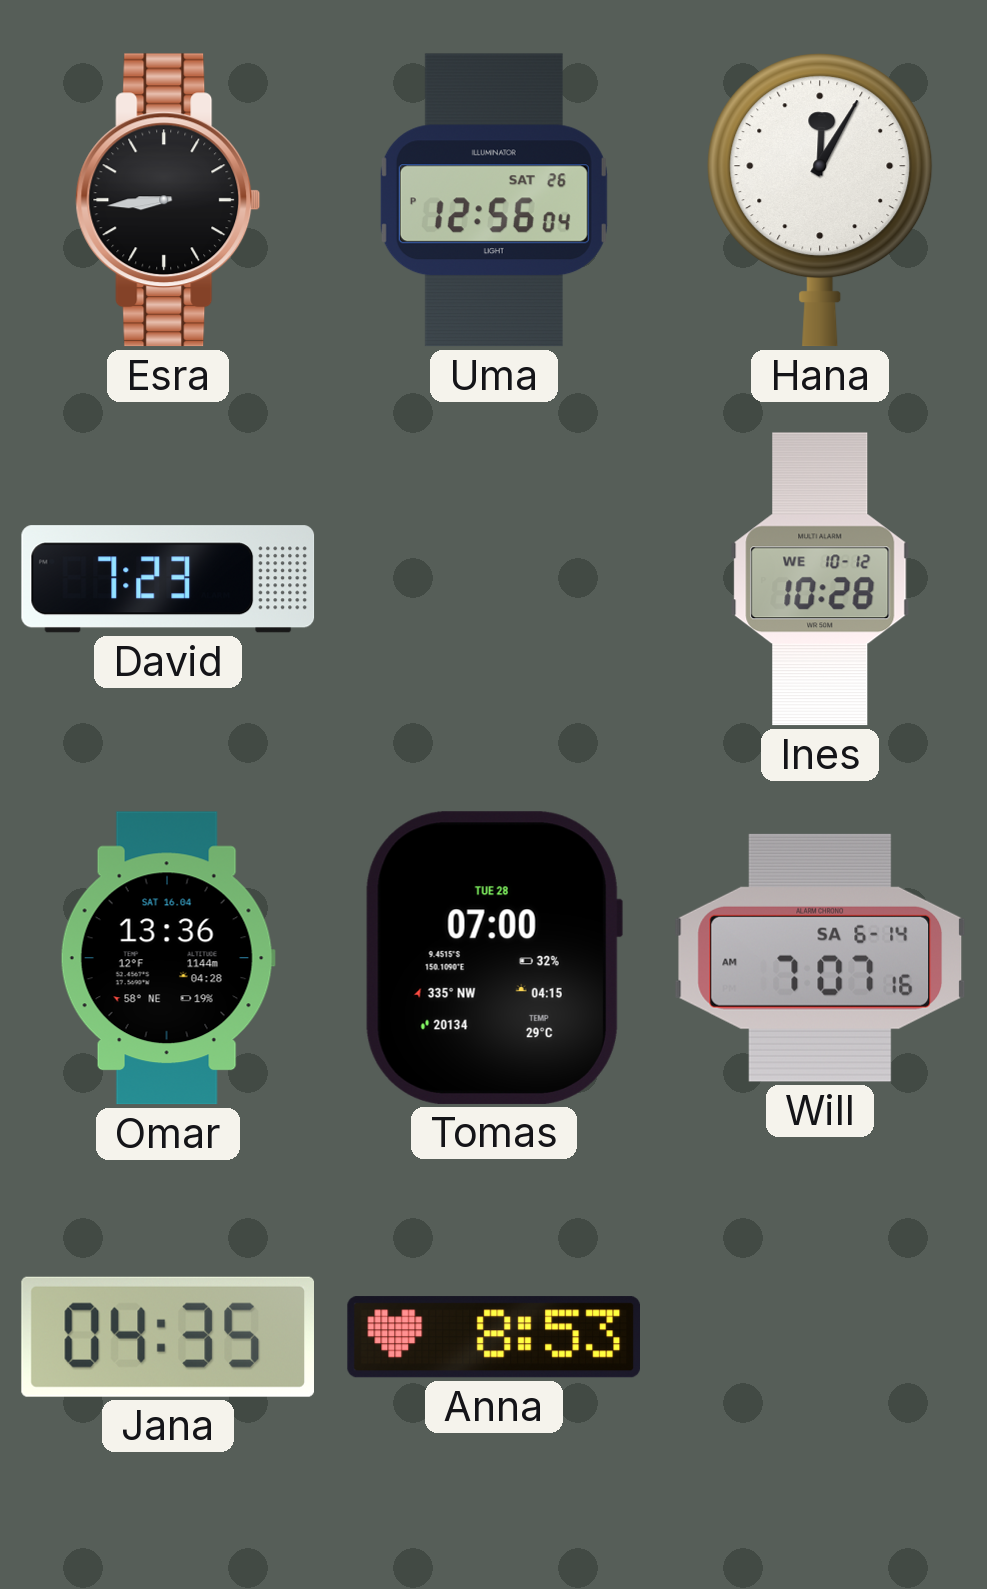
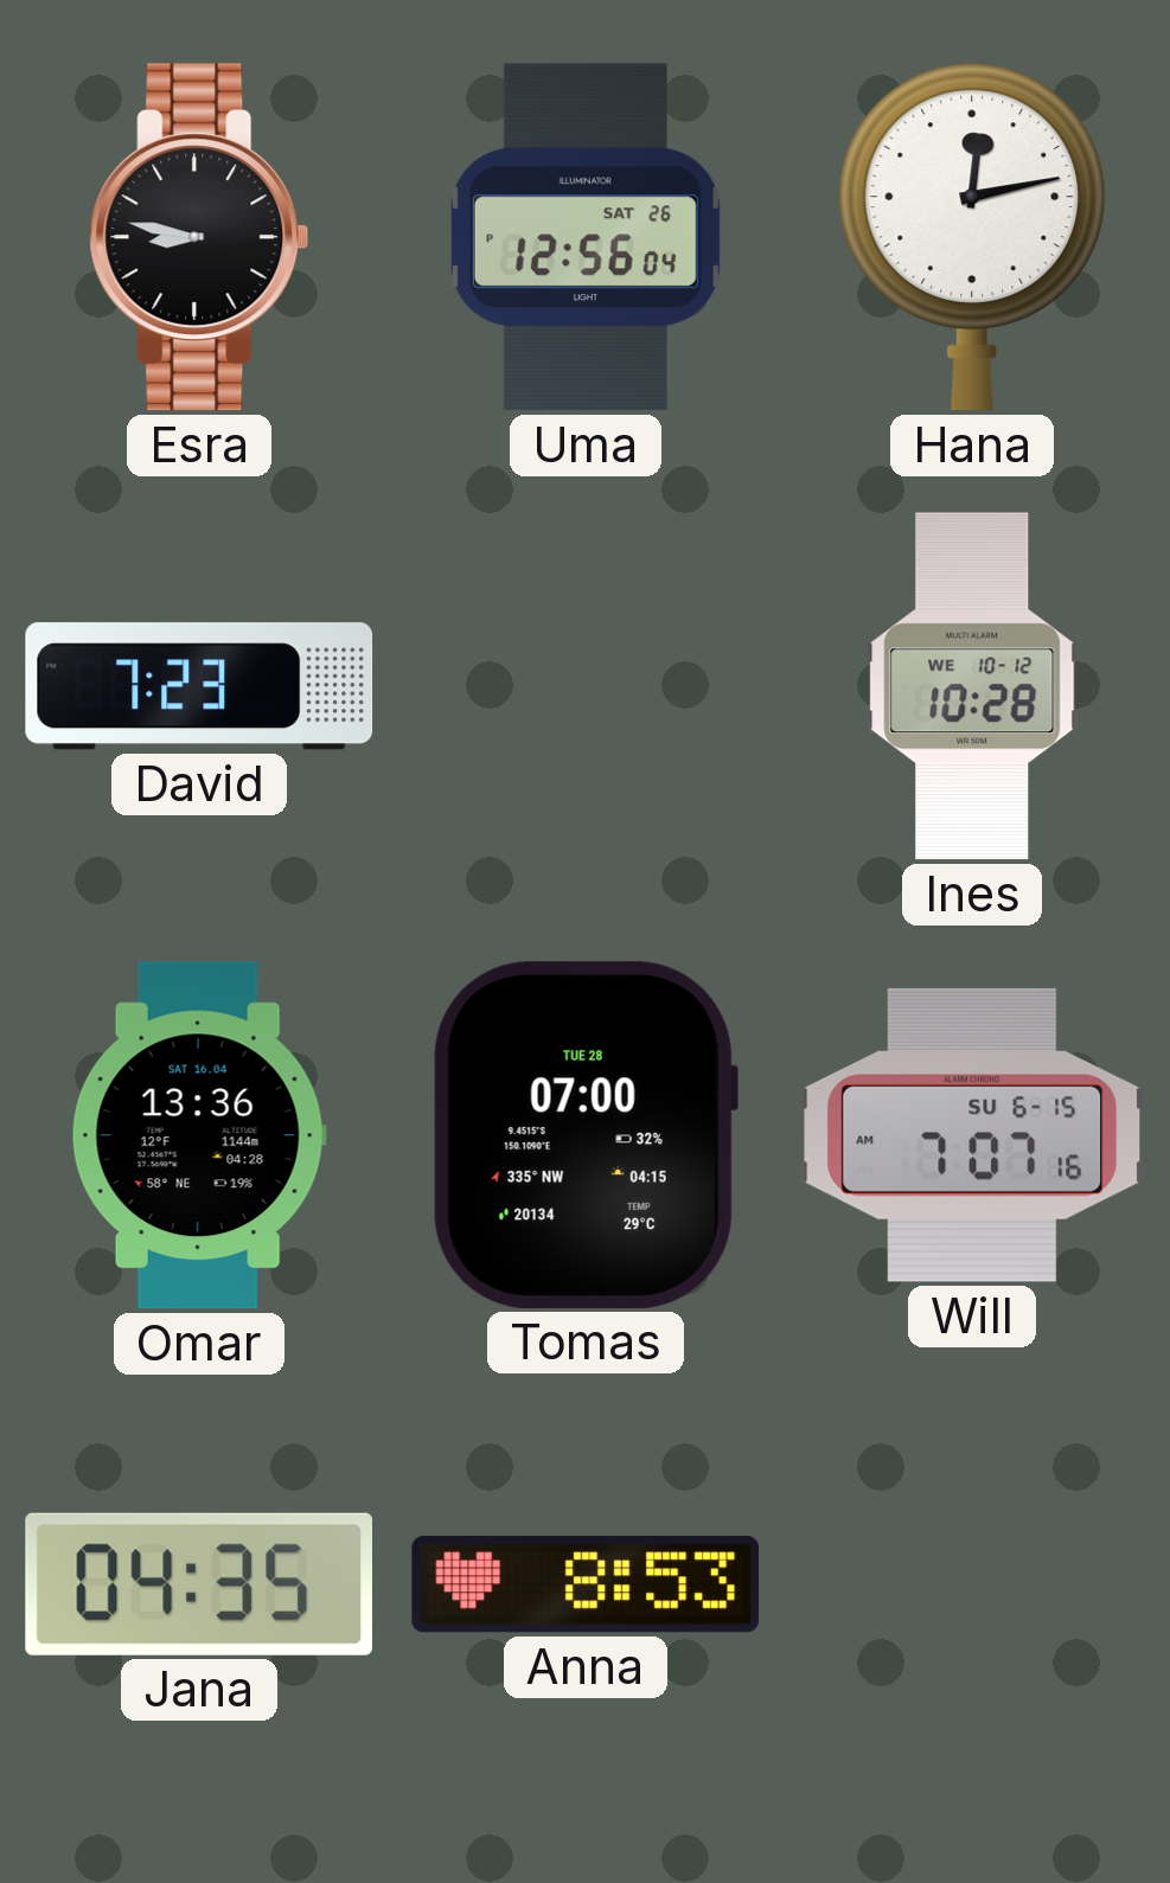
Esra: 8:44 -> 8:47
Hana: 12:05 -> 12:13
Will date: SA 6-14 -> SU 6-15
